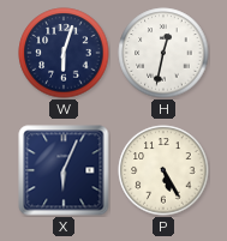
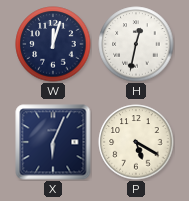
W: 6:03 -> 12:03
P: 5:25 -> 5:20
